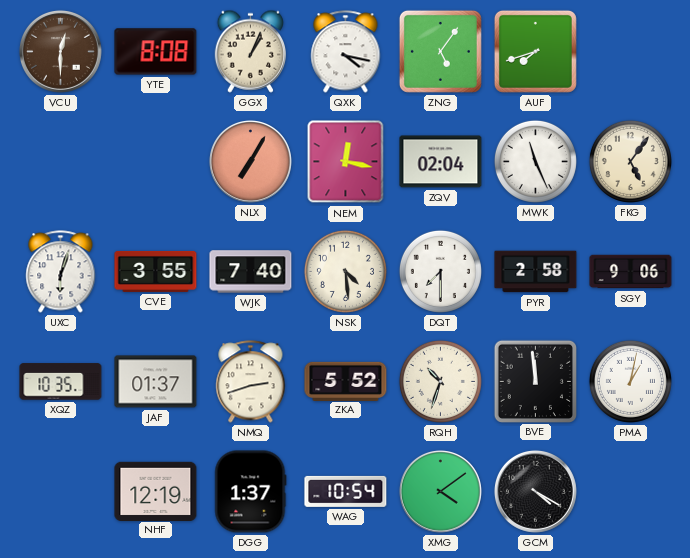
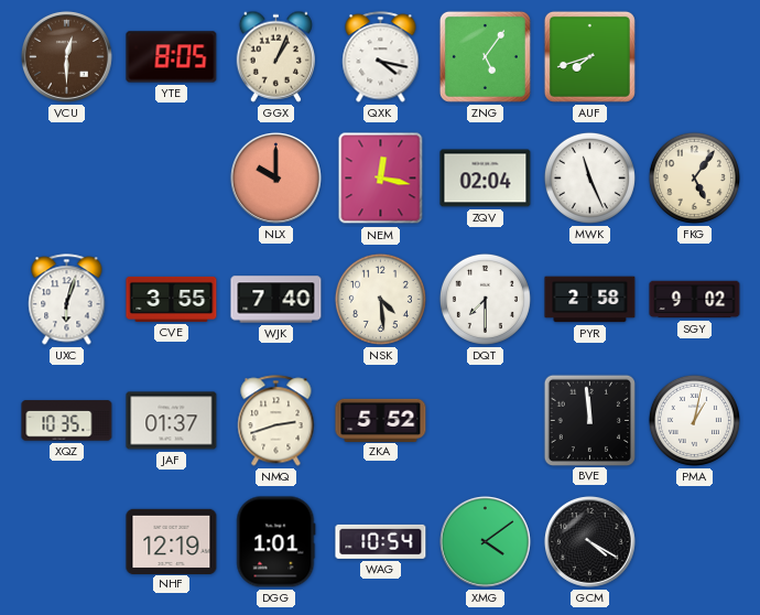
YTE: 8:08 -> 8:05
NLX: 7:05 -> 10:00
SGY: 9:06 -> 9:02
RQH: 10:33 -> none
DGG: 1:37 -> 1:01
